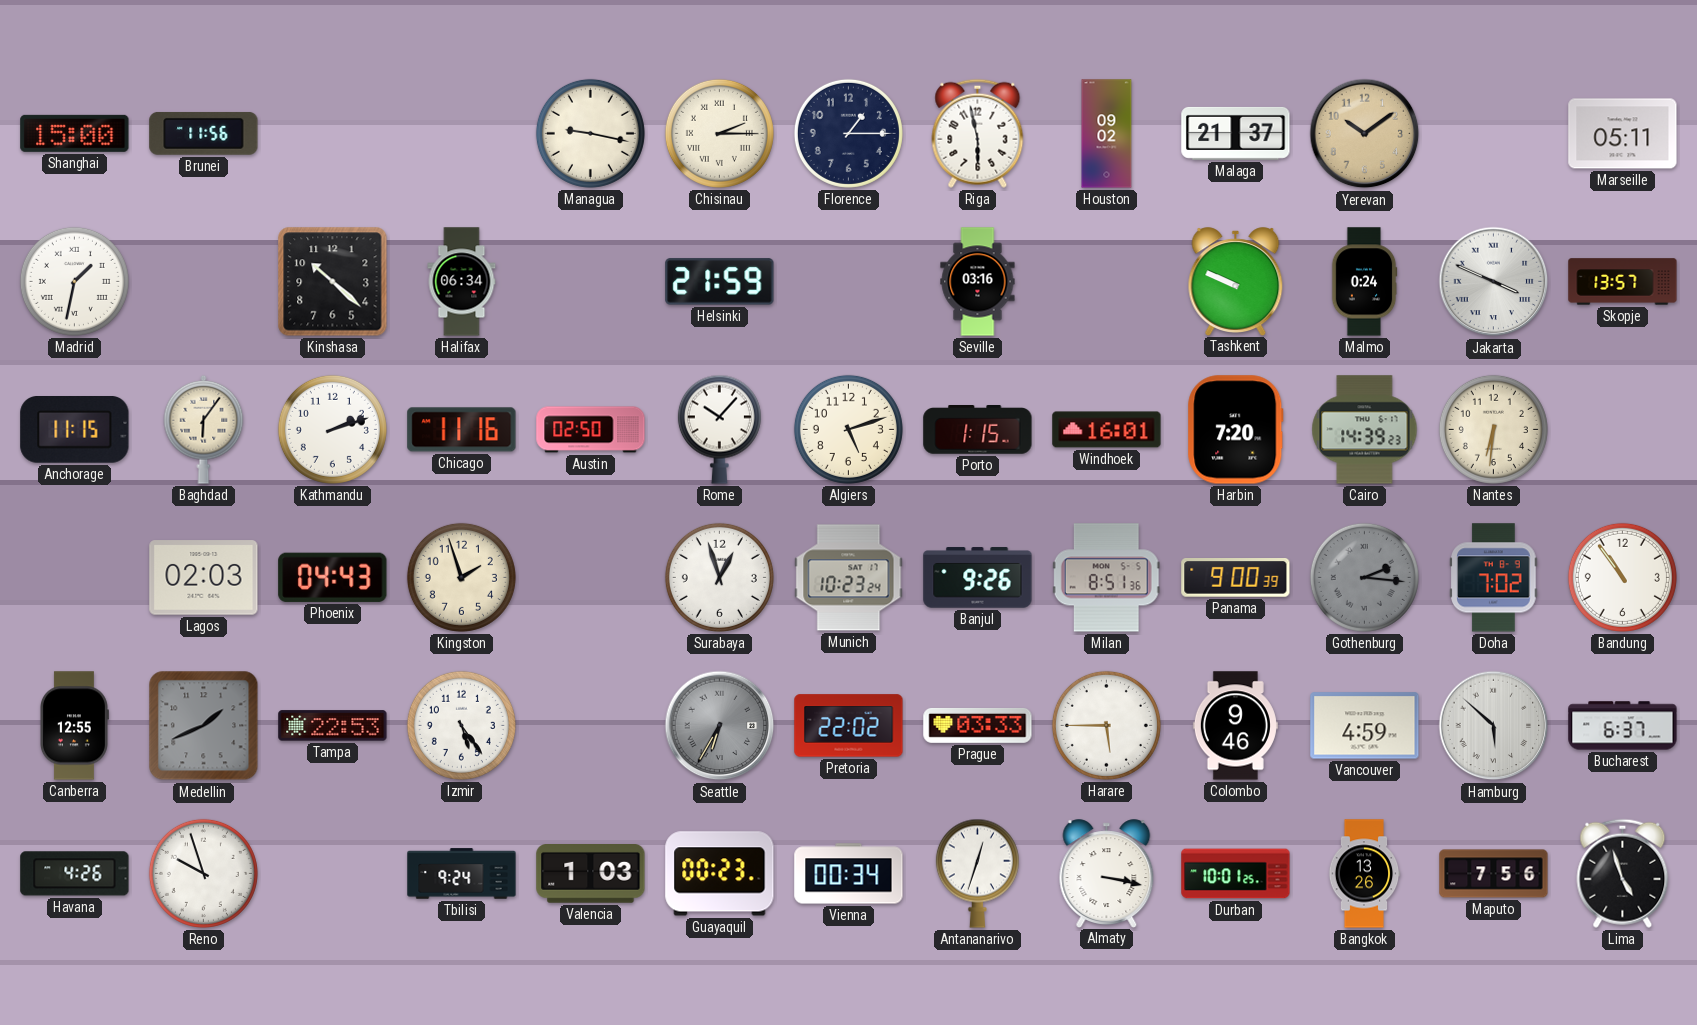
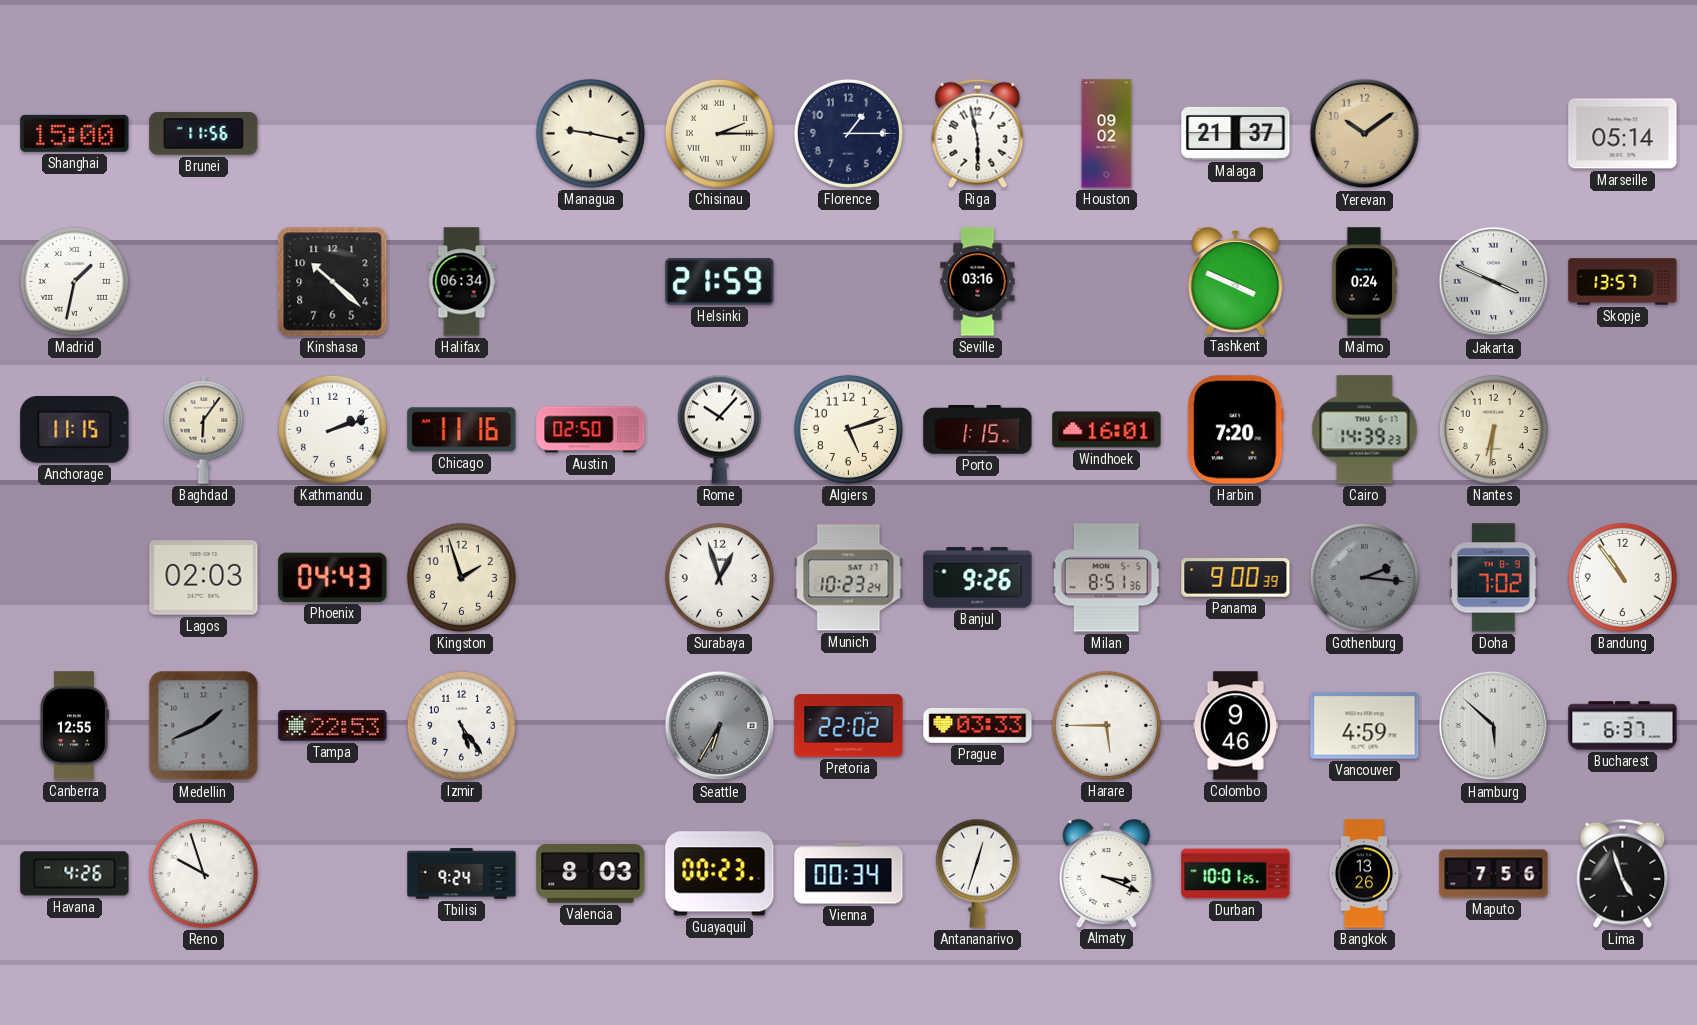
Marseille: 05:11 -> 05:14
Tashkent: 9:49 -> 3:49
Valencia: 1:03 -> 8:03
Almaty: 3:17 -> 3:19
